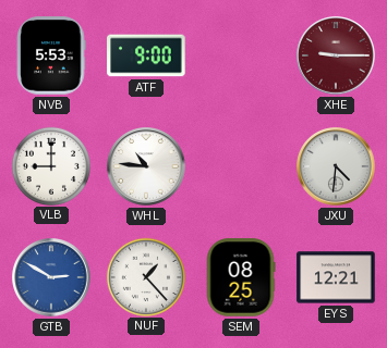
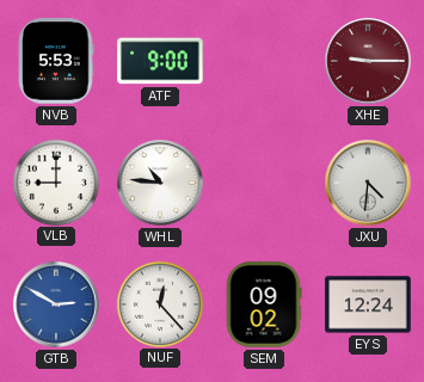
NUF: 1:23 -> 12:23
SEM: 08:25 -> 09:02
EYS: 12:21 -> 12:24
